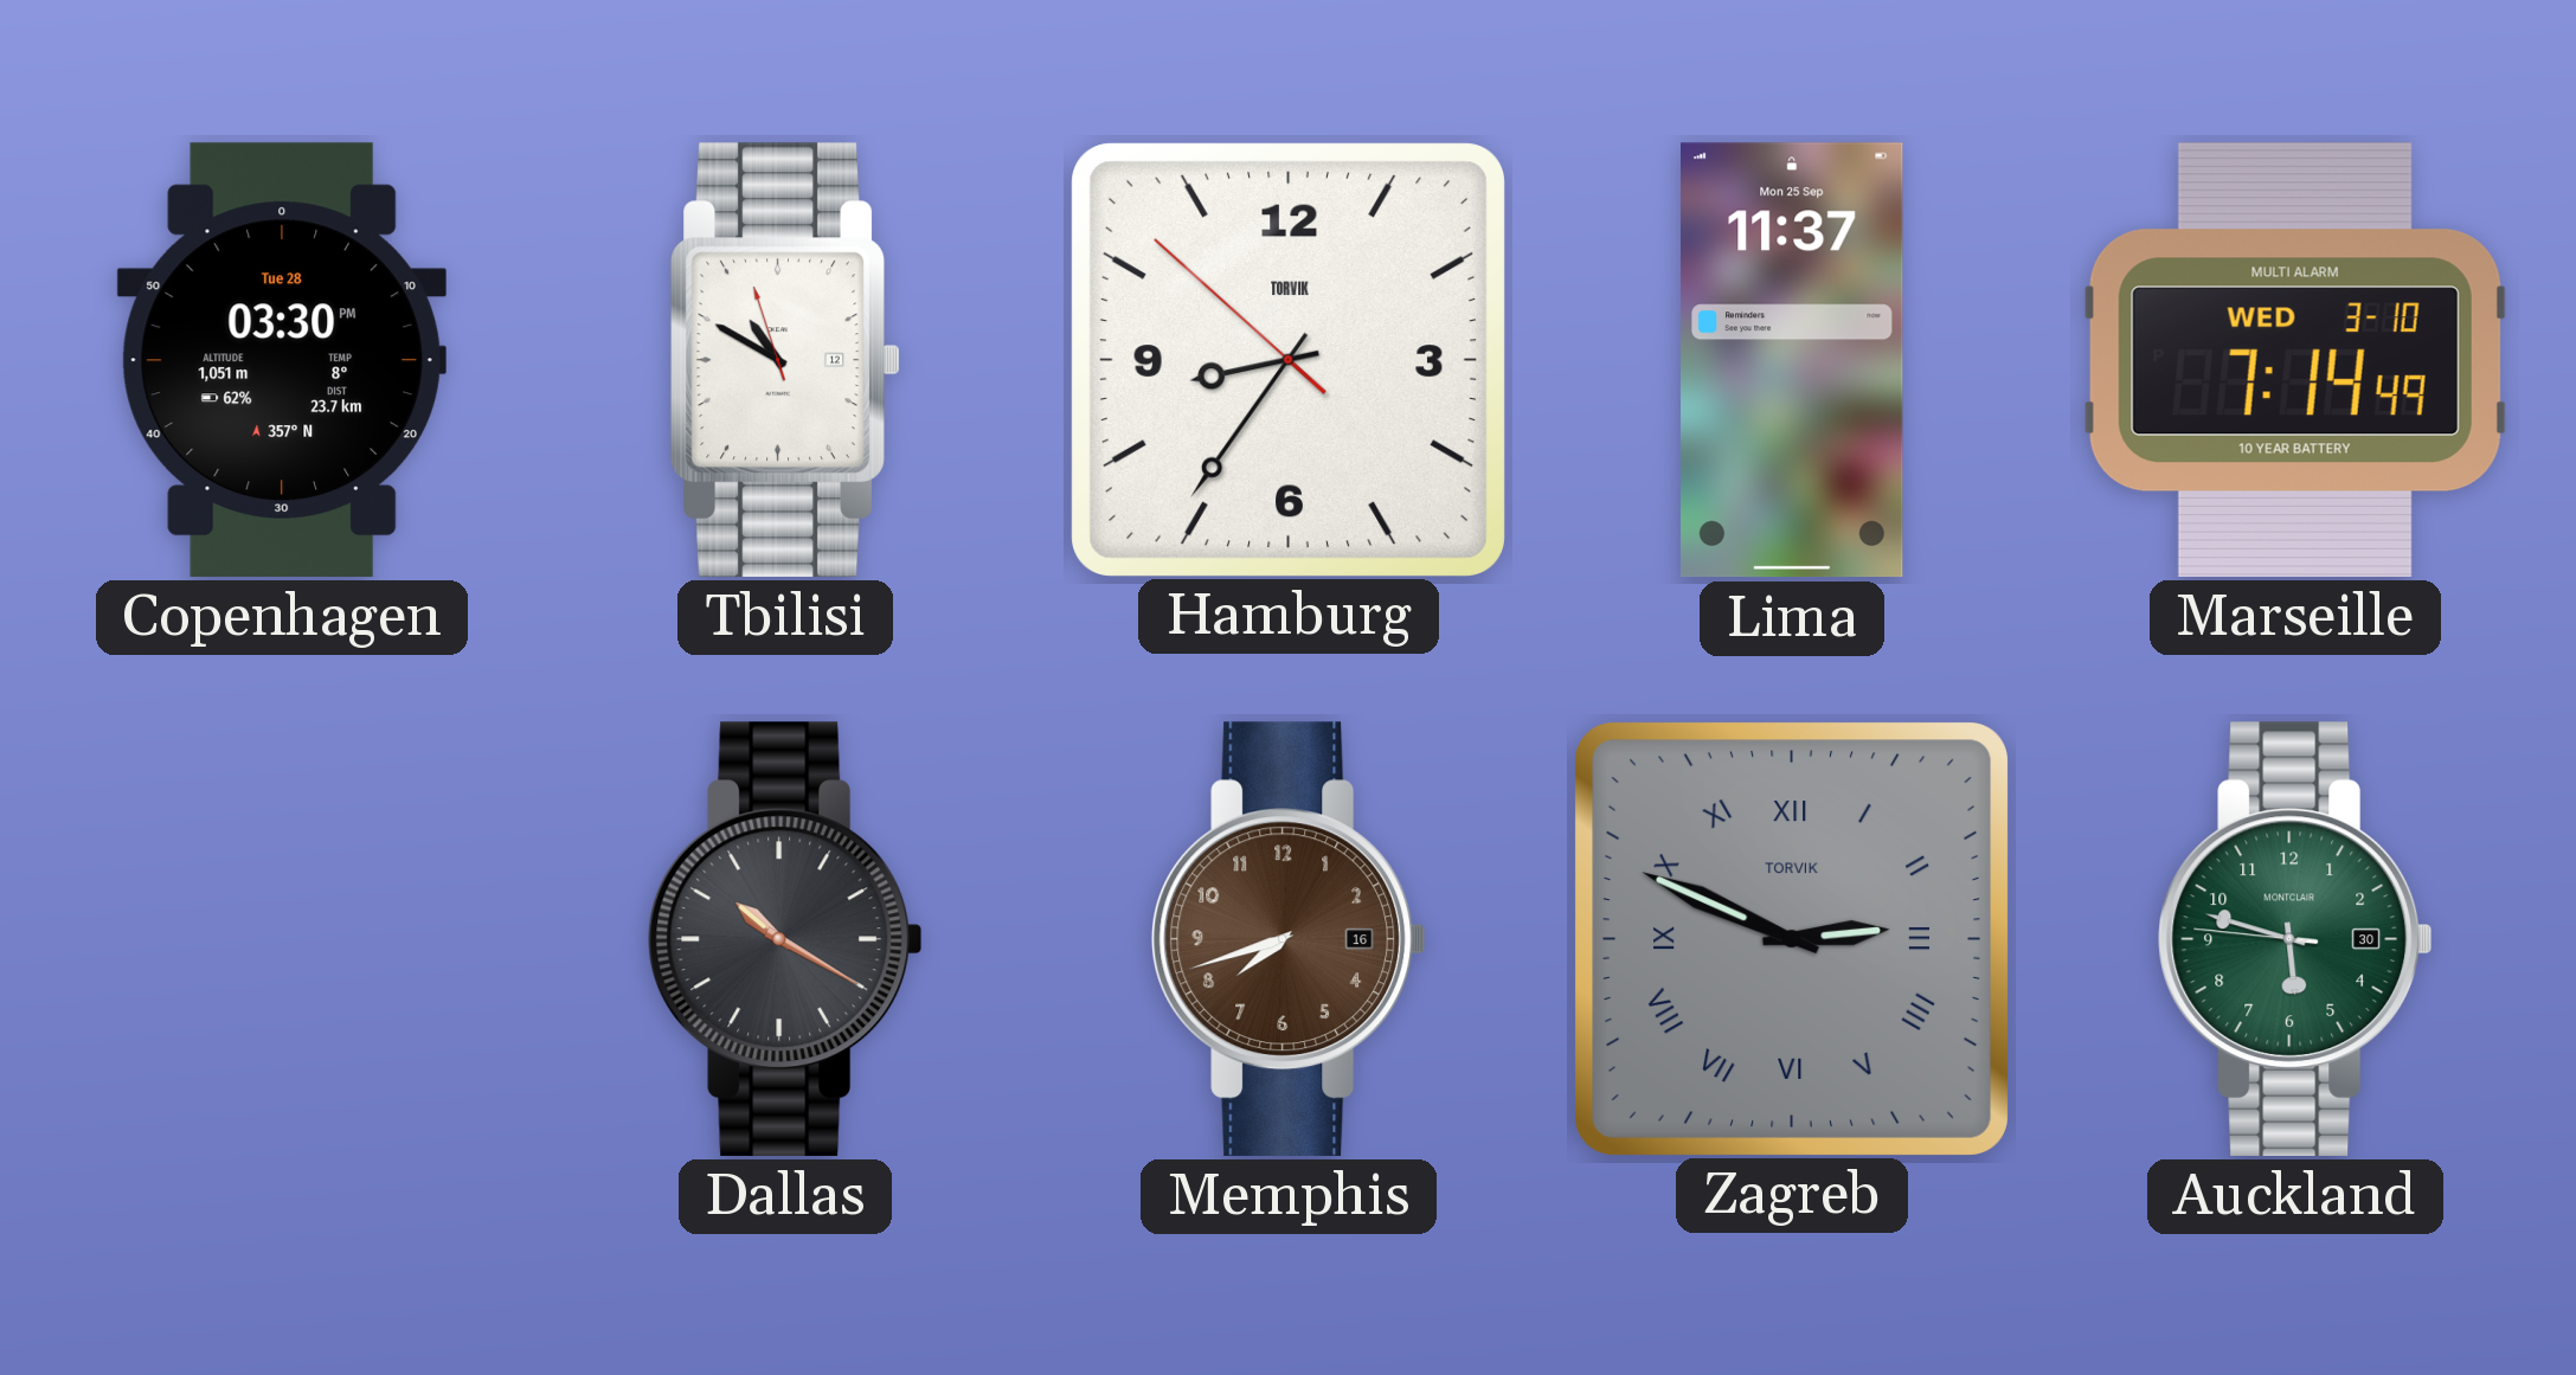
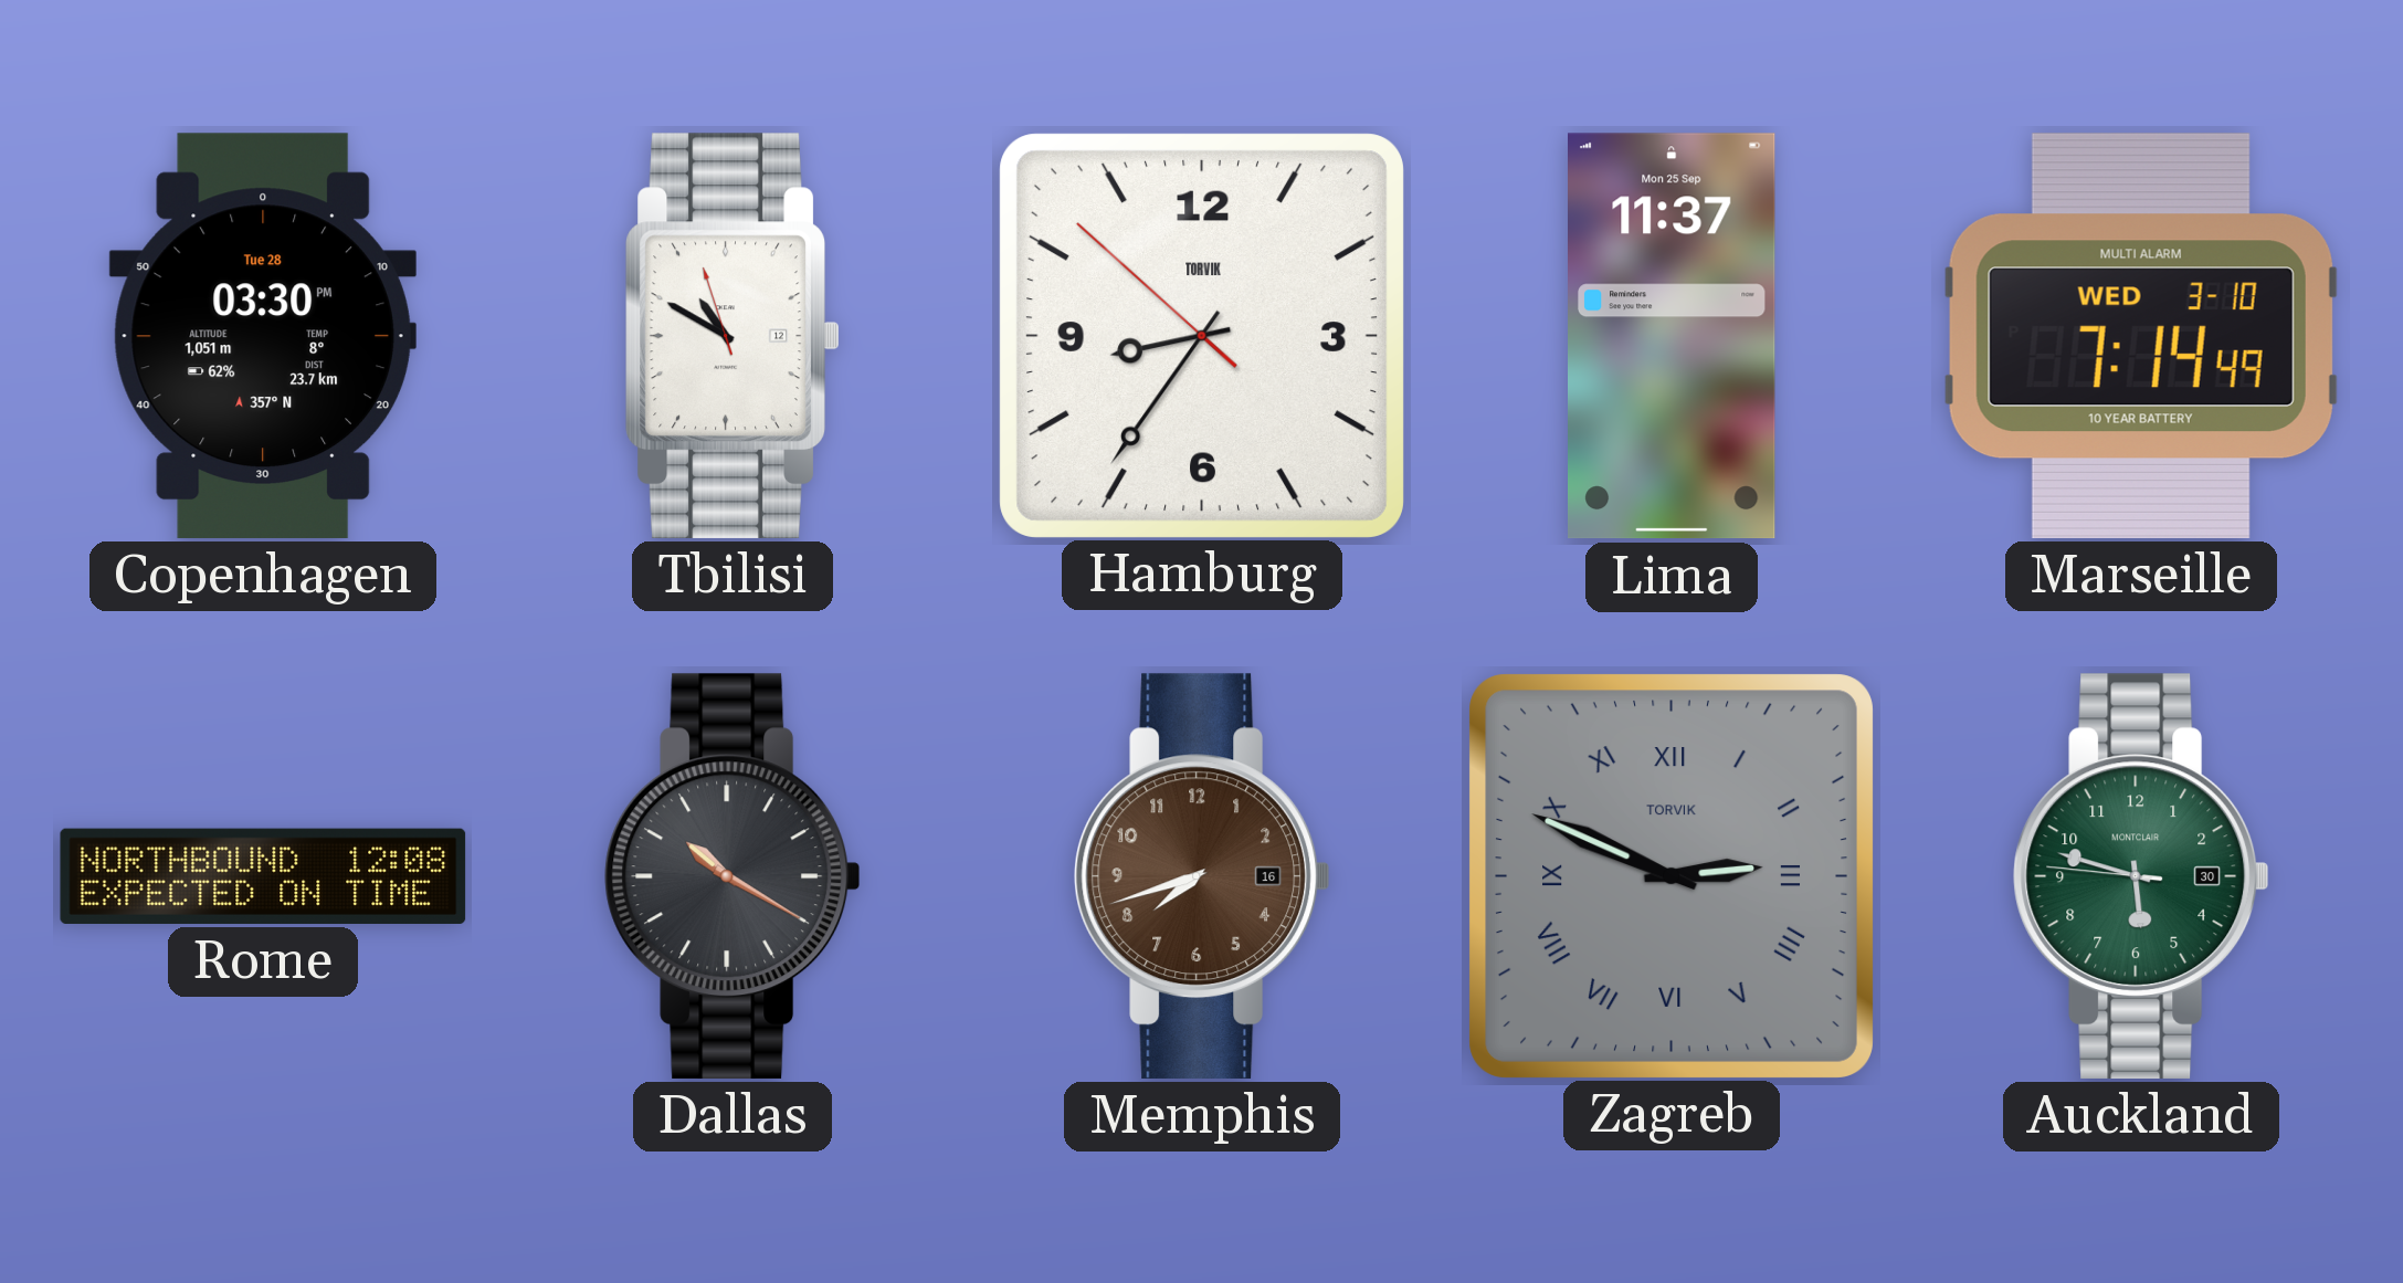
Rome: none -> 12:08
